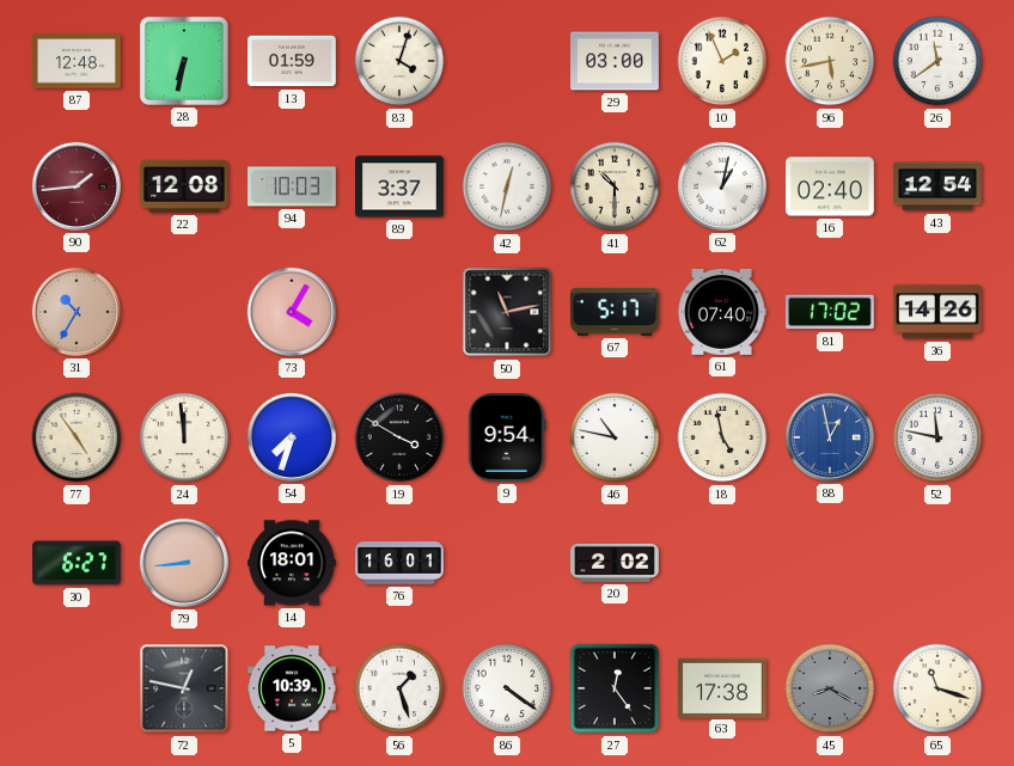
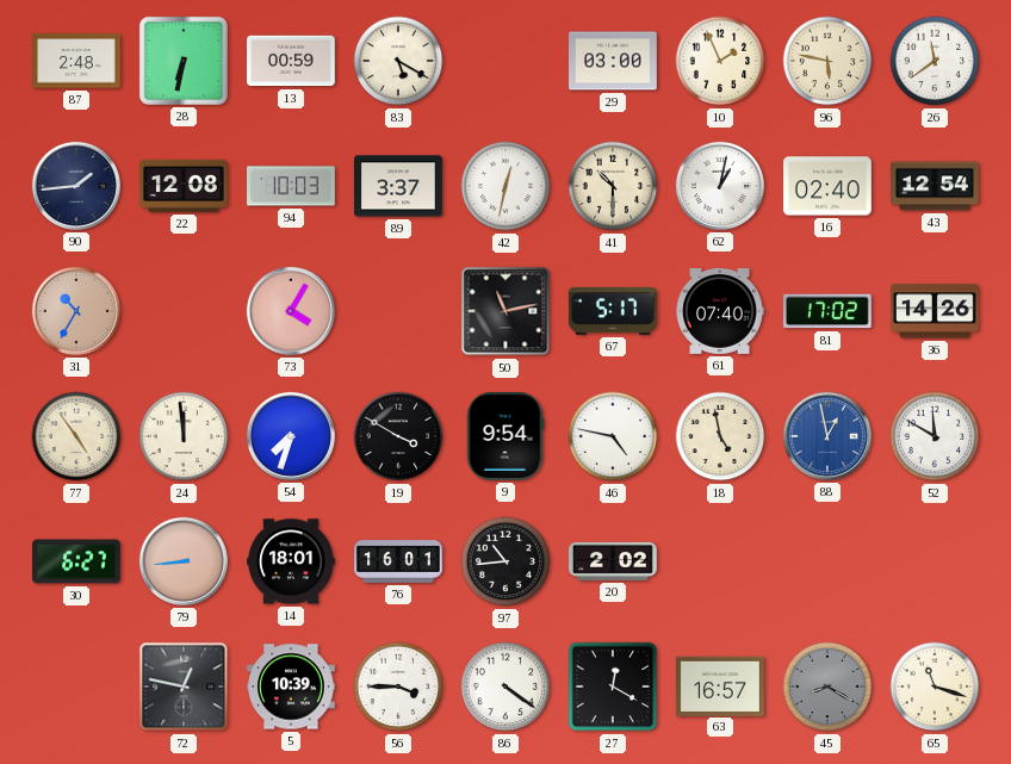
87: 12:48 -> 2:48
13: 01:59 -> 00:59
83: 4:03 -> 5:20
96: 5:43 -> 5:47
90 dial: burgundy -> navy
46: 10:47 -> 4:47
52: 11:47 -> 11:50
97: none -> 10:44
56: 1:27 -> 3:45
27: 12:24 -> 12:20
63: 17:38 -> 16:57
